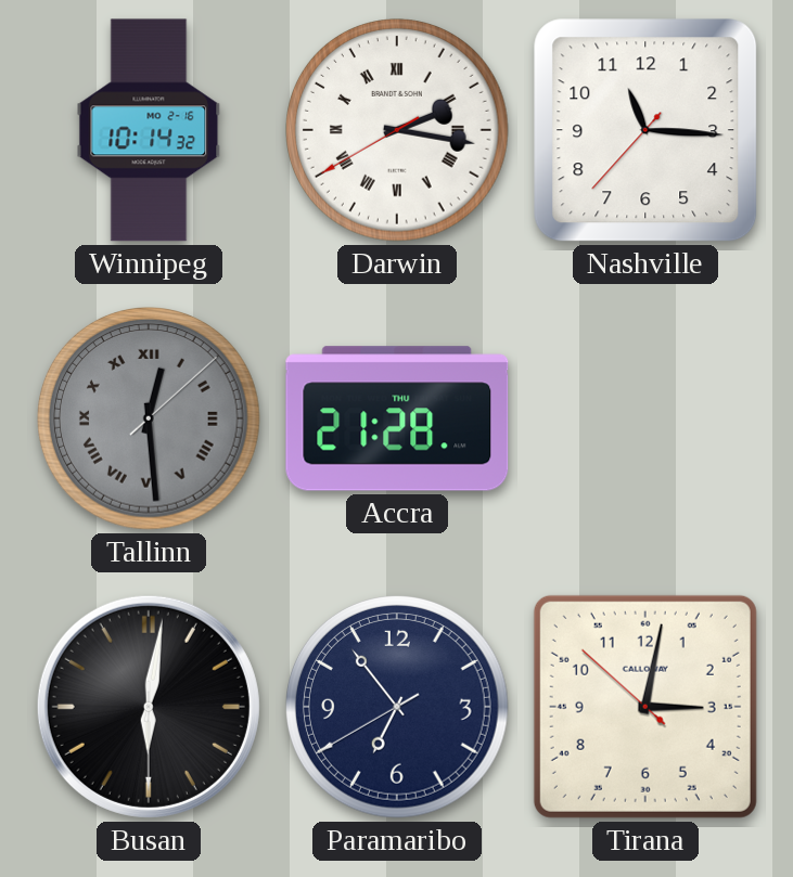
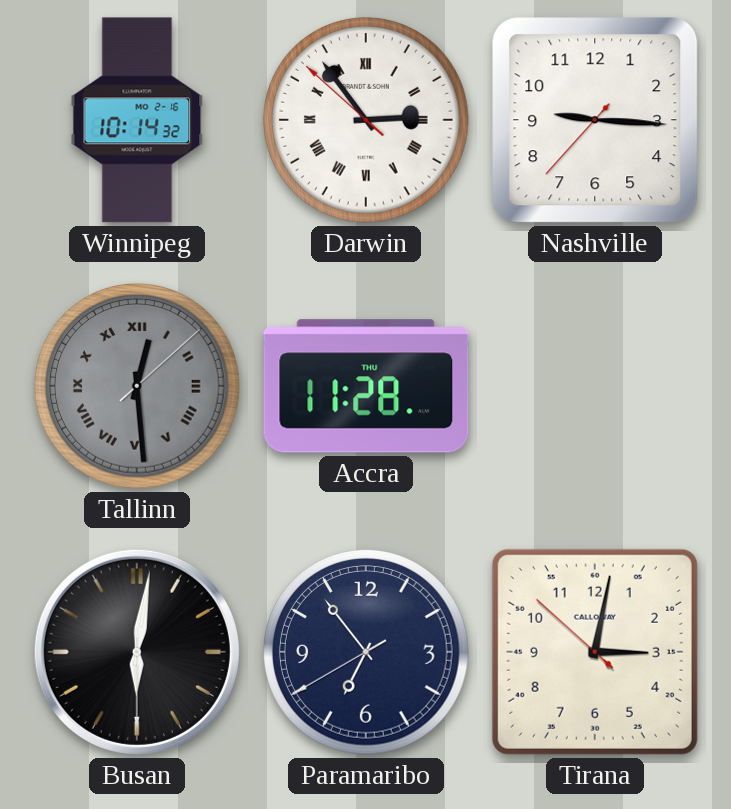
Darwin: 2:16 -> 2:53
Nashville: 11:15 -> 9:15
Accra: 21:28 -> 11:28
